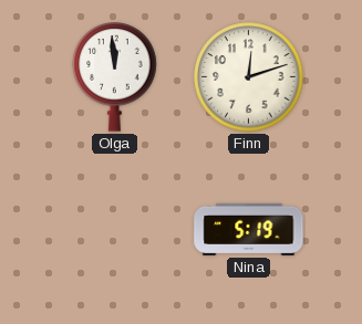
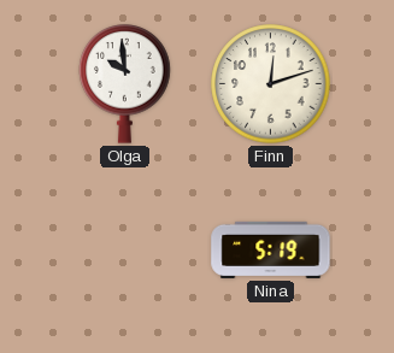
Olga: 11:59 -> 9:59
